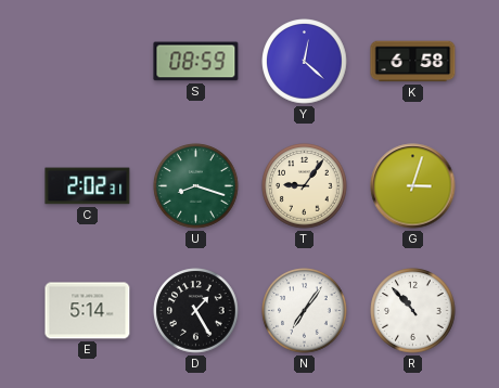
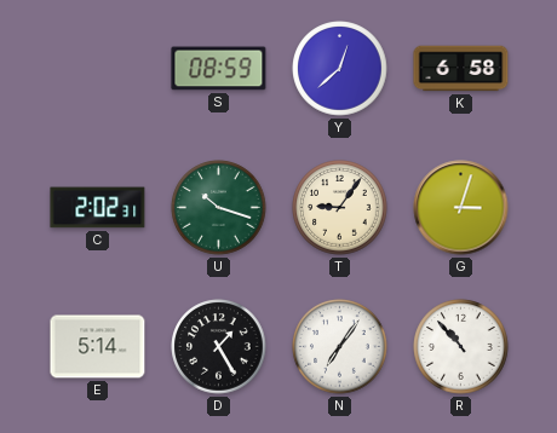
Y: 12:22 -> 12:38
U: 8:18 -> 10:18
